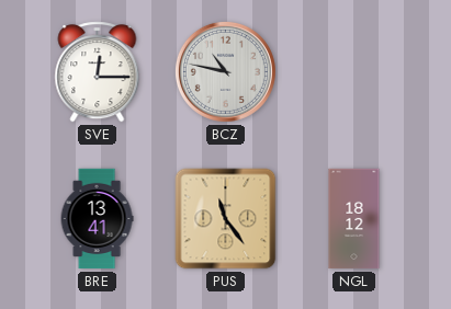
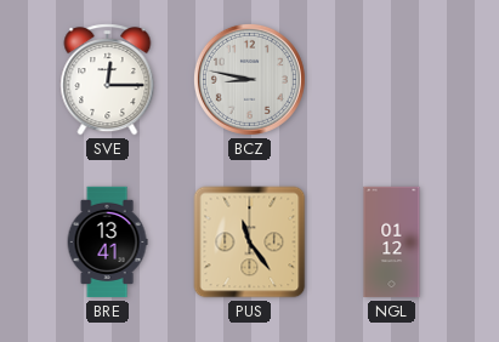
BCZ: 10:47 -> 8:47
NGL: 18:12 -> 01:12
